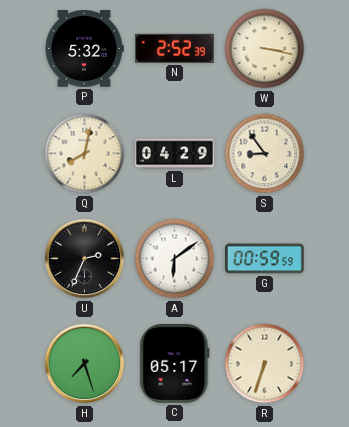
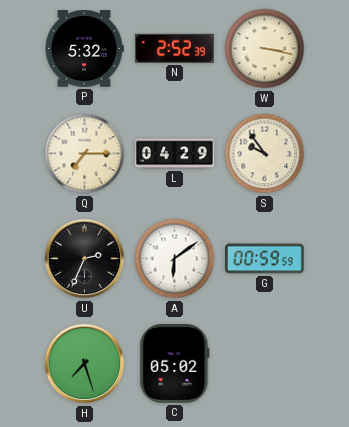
Q: 8:02 -> 7:15
S: 8:54 -> 9:54
C: 05:17 -> 05:02
R: 6:33 -> none
